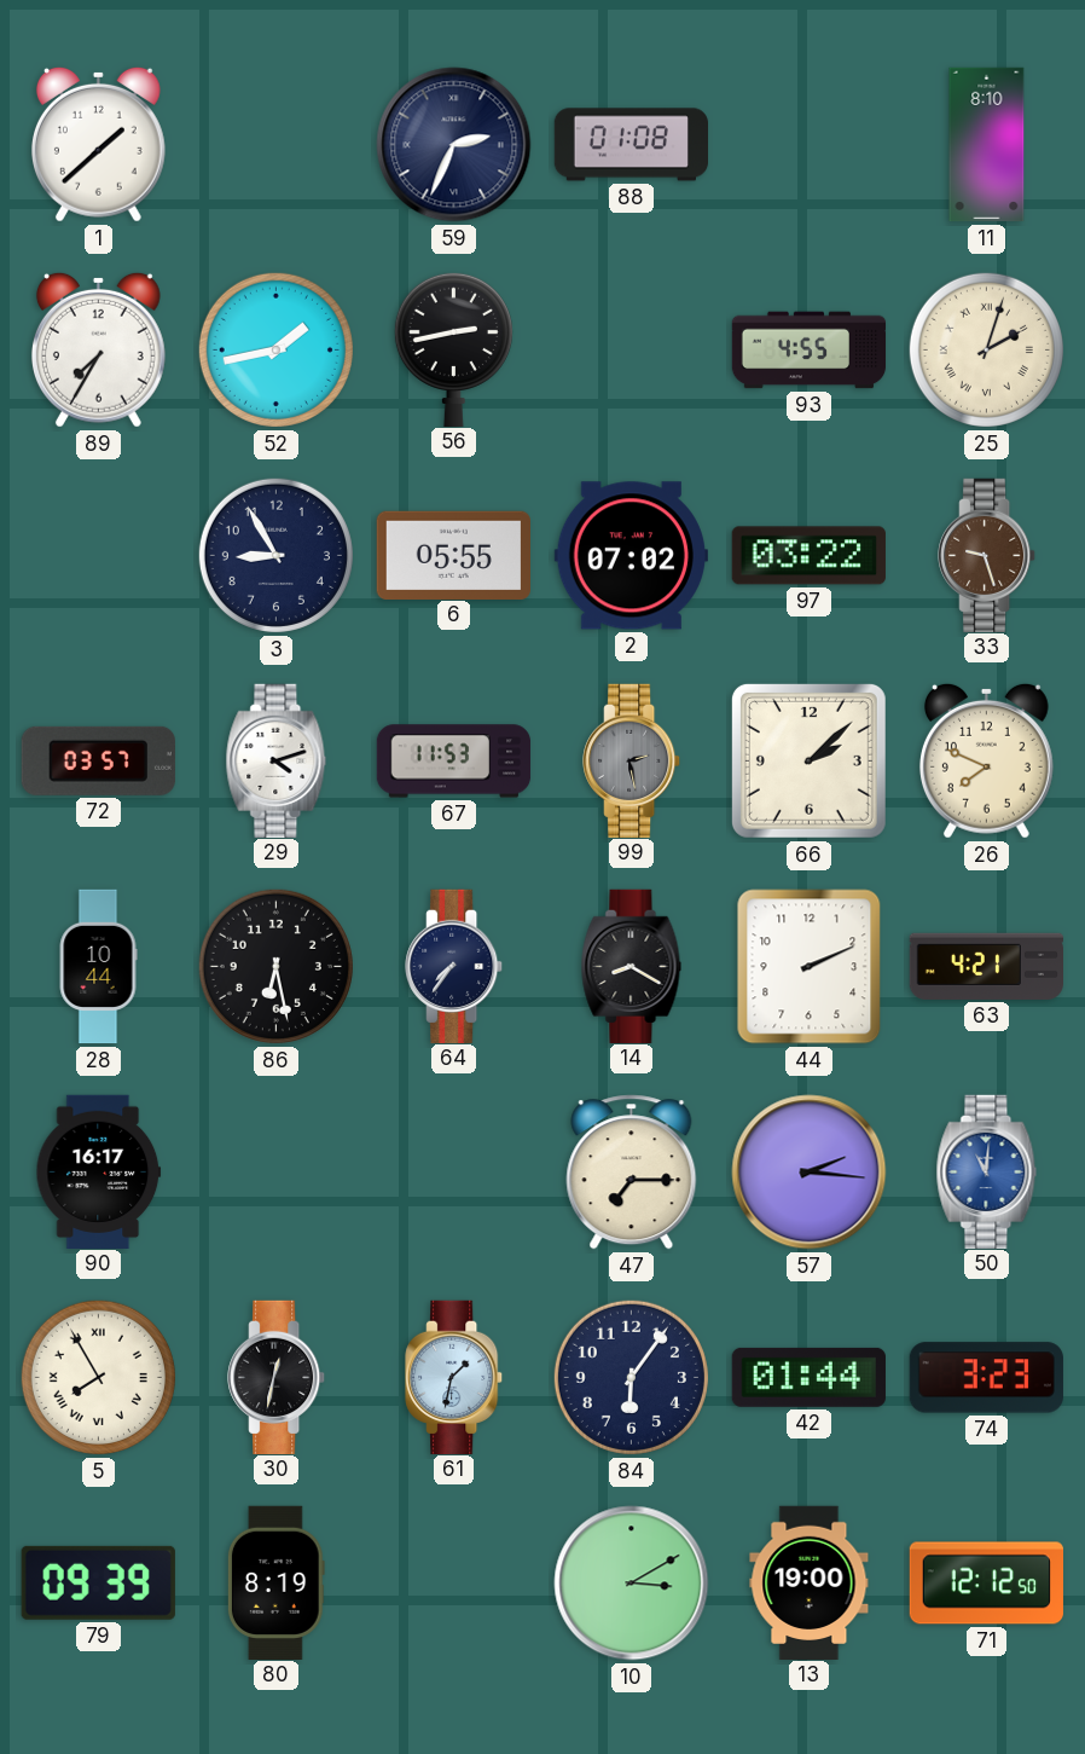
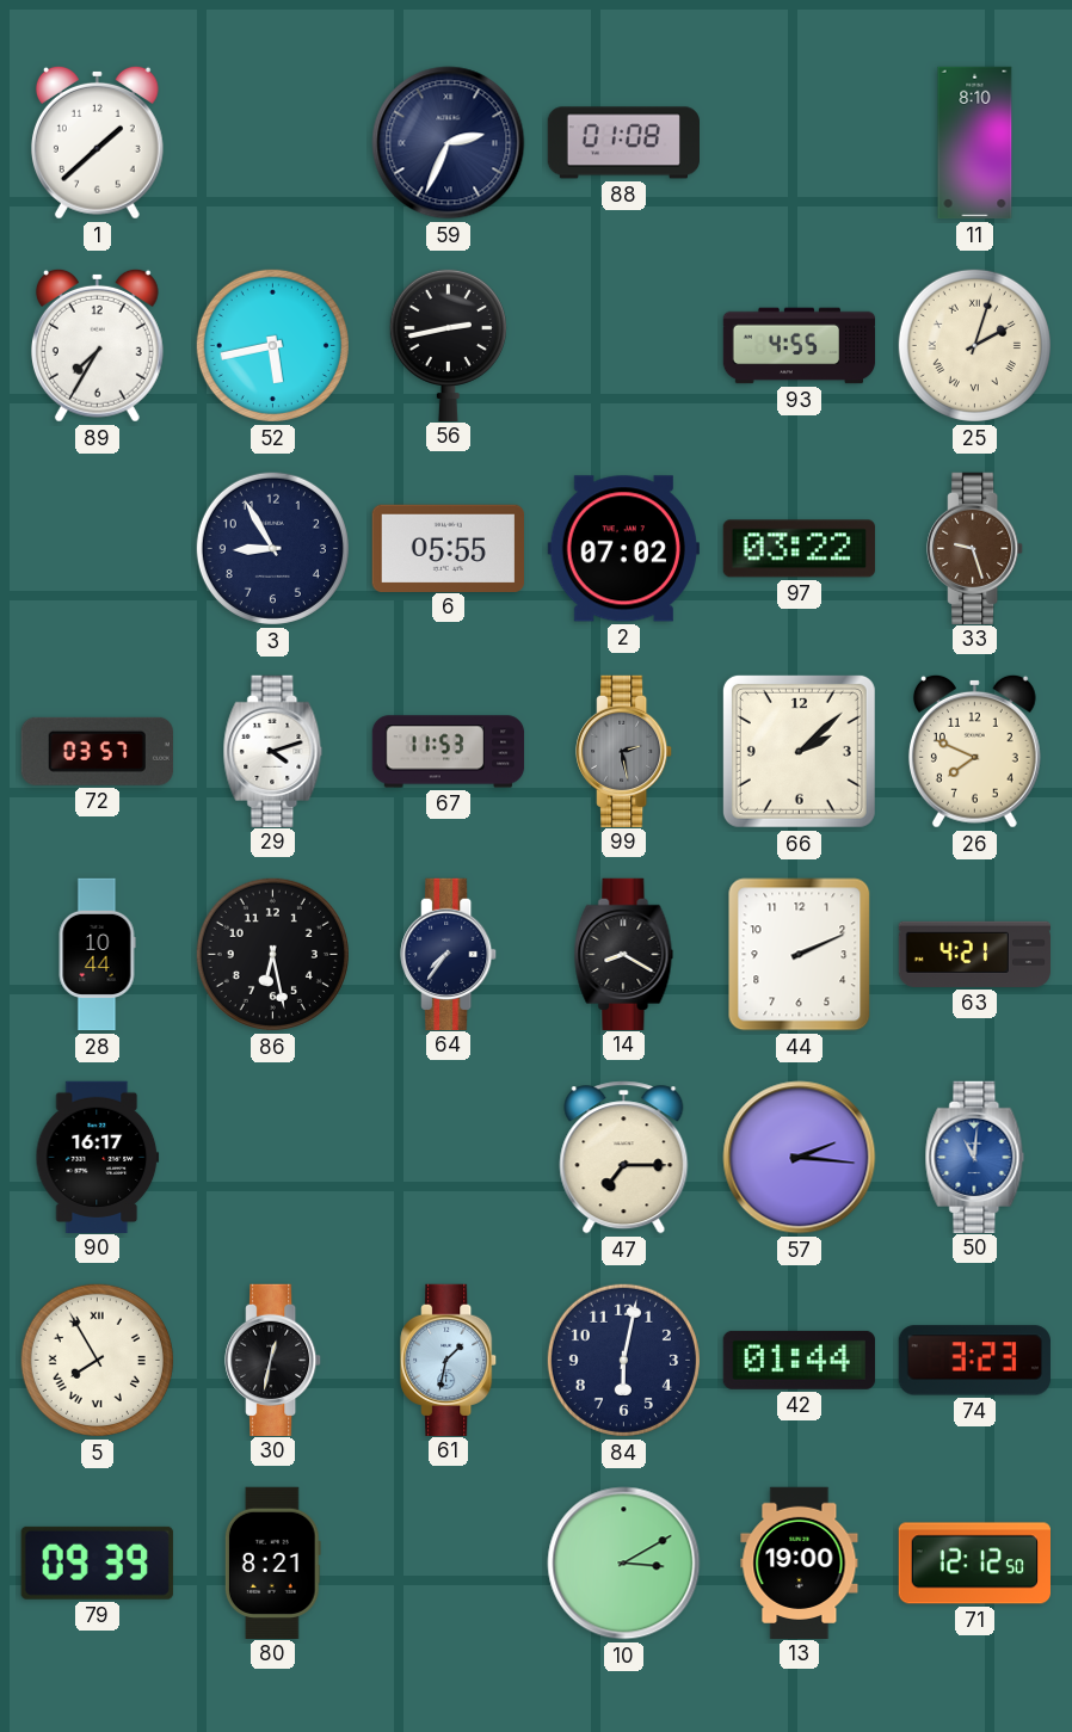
52: 1:43 -> 5:43
84: 6:06 -> 6:02
80: 8:19 -> 8:21
